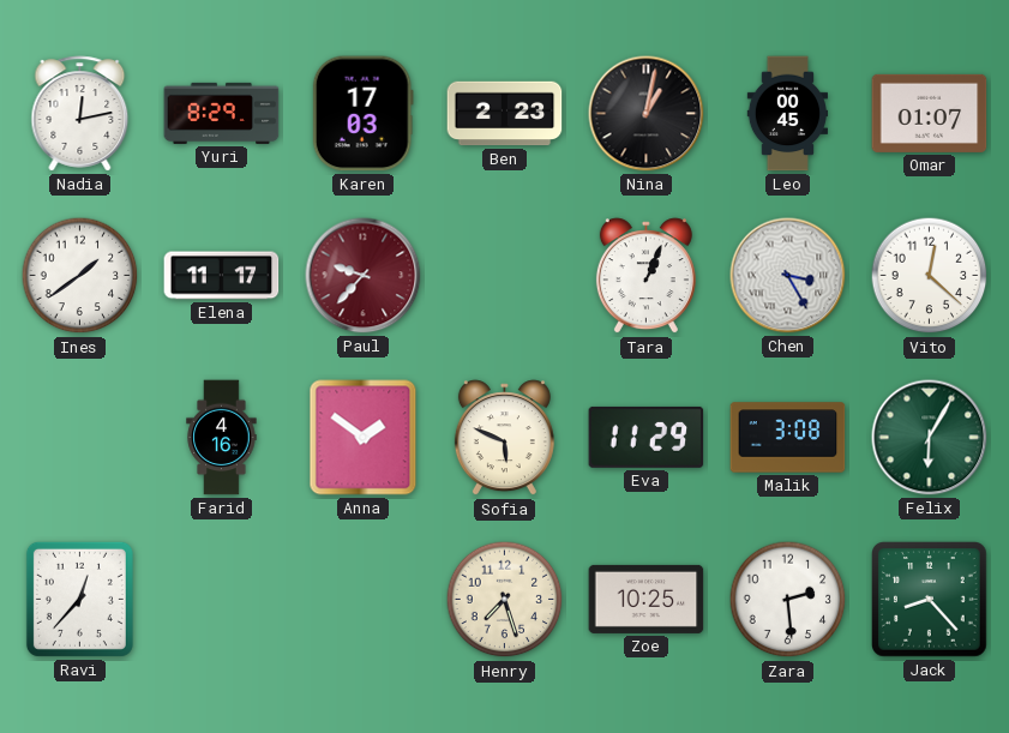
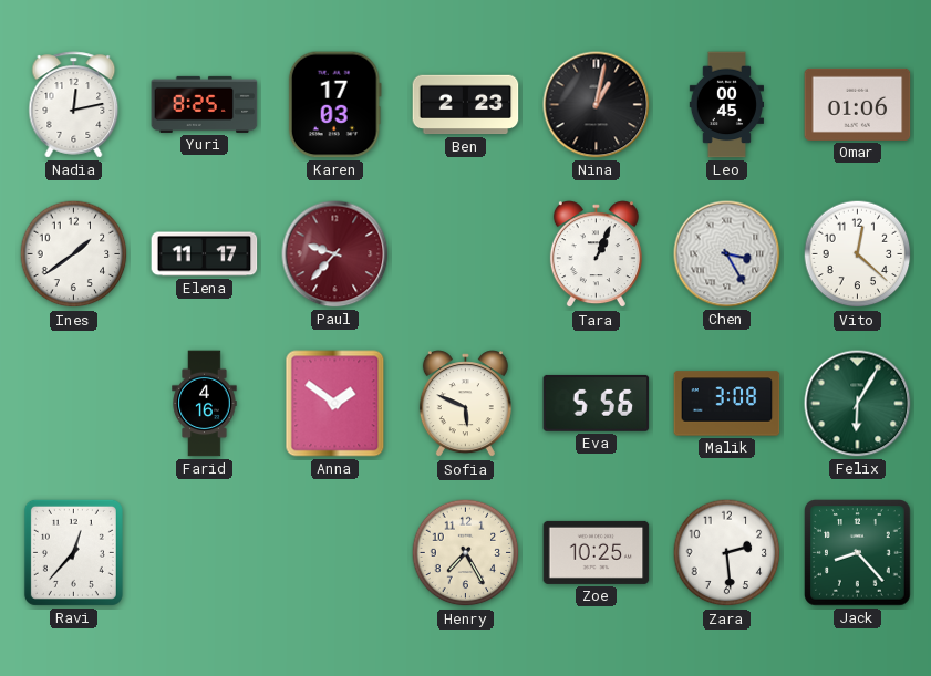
Yuri: 8:29 -> 8:25
Omar: 01:07 -> 01:06
Eva: 11:29 -> 5:56
Henry: 7:27 -> 7:25
